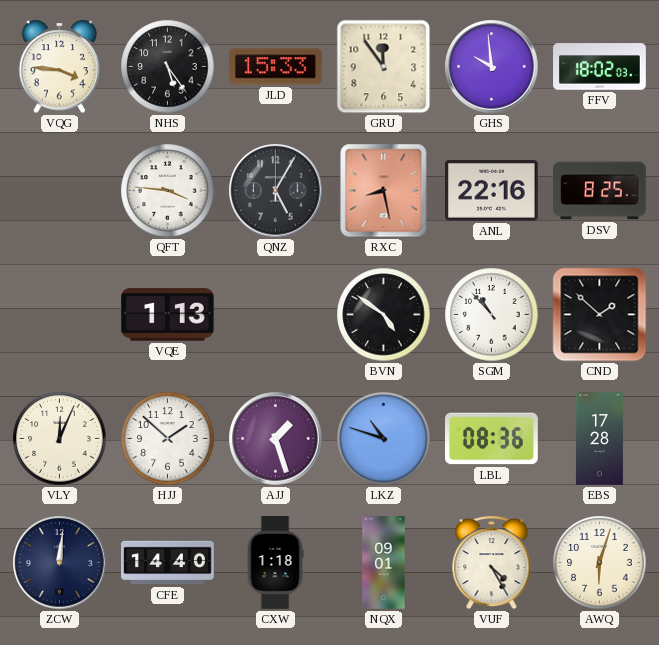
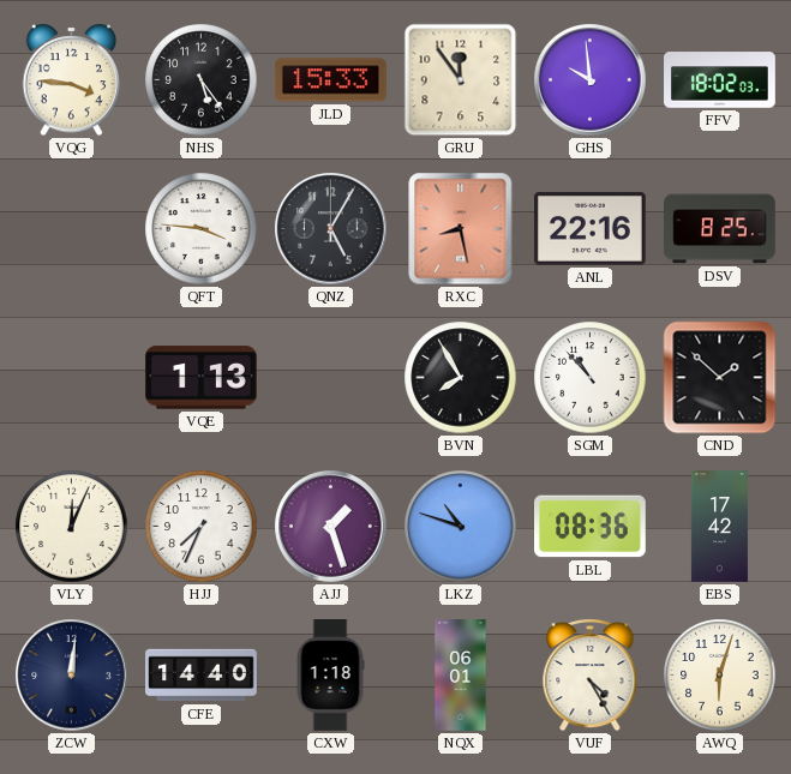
BVN: 4:51 -> 7:55
HJJ: 1:52 -> 7:34
EBS: 17:28 -> 17:42
NQX: 09:01 -> 06:01
